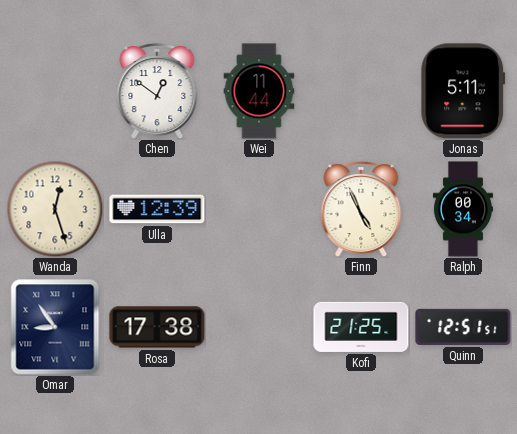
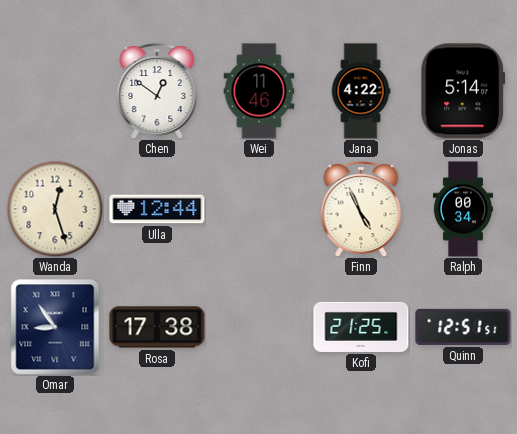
Wei: 11:44 -> 11:46
Jana: none -> 4:22
Jonas: 5:11 -> 5:14
Ulla: 12:39 -> 12:44
